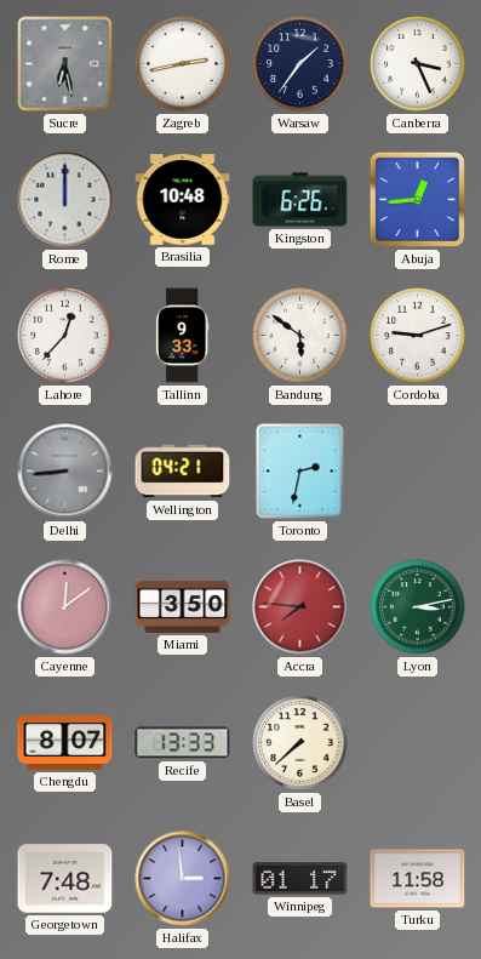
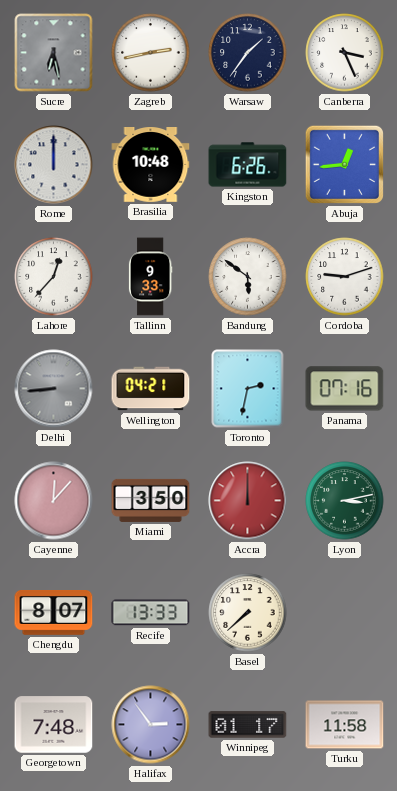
Panama: none -> 07:16
Cayenne: 12:09 -> 12:07
Accra: 7:46 -> 12:00
Halifax: 2:59 -> 2:54
